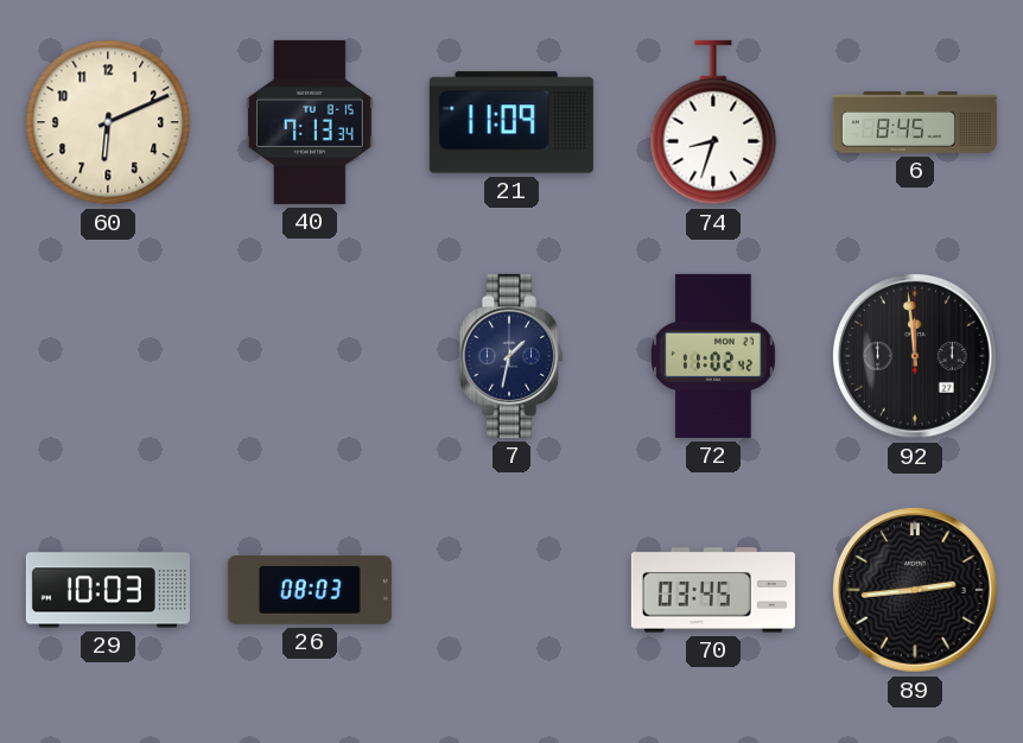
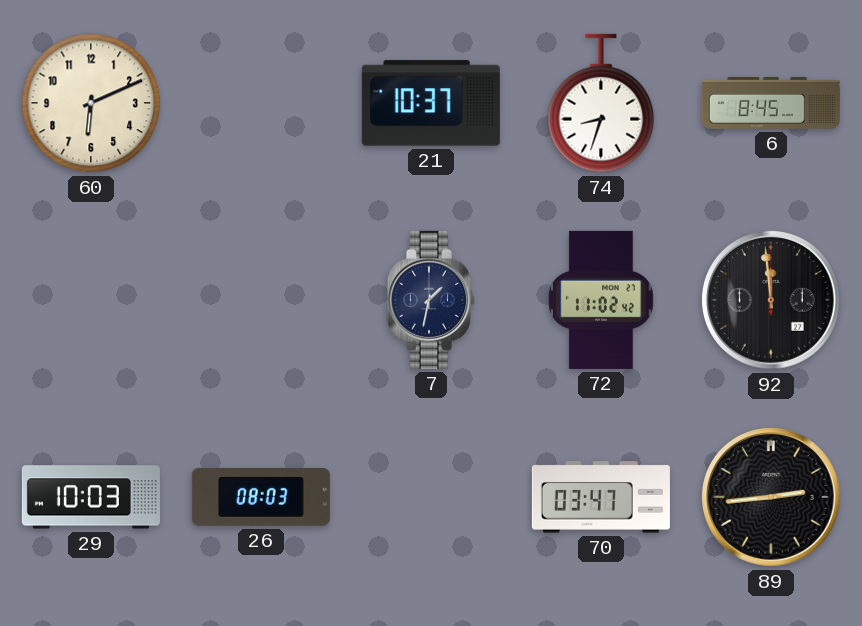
40: 7:13 -> none
21: 11:09 -> 10:37
70: 03:45 -> 03:47
